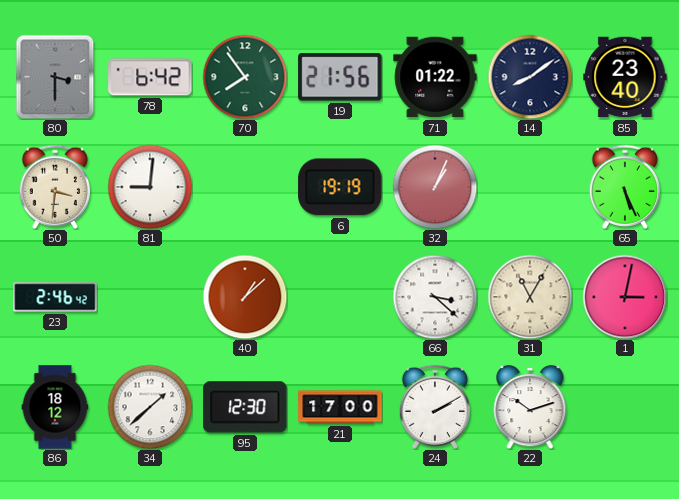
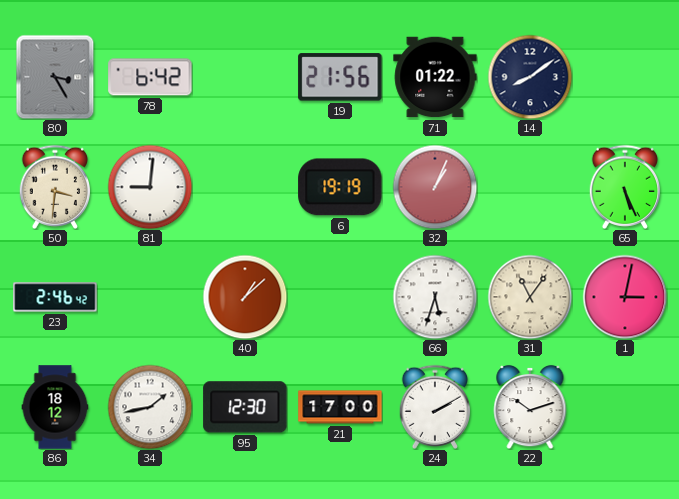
80: 3:30 -> 3:25
70: 7:54 -> none
85: 23:40 -> none
66: 3:22 -> 5:33
31: 11:05 -> 11:06
34: 1:38 -> 1:43
